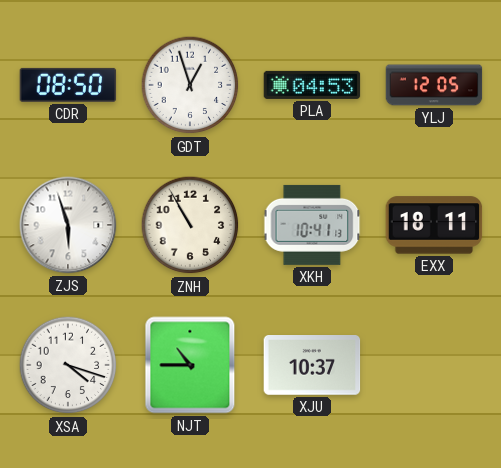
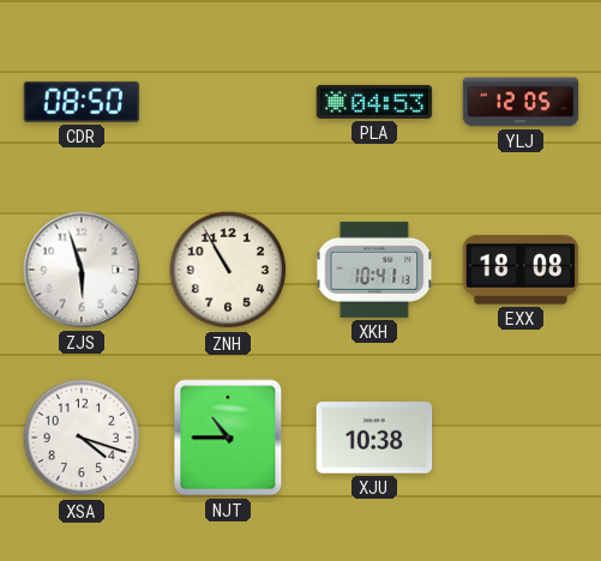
GDT: 12:57 -> none
EXX: 18:11 -> 18:08
XJU: 10:37 -> 10:38
